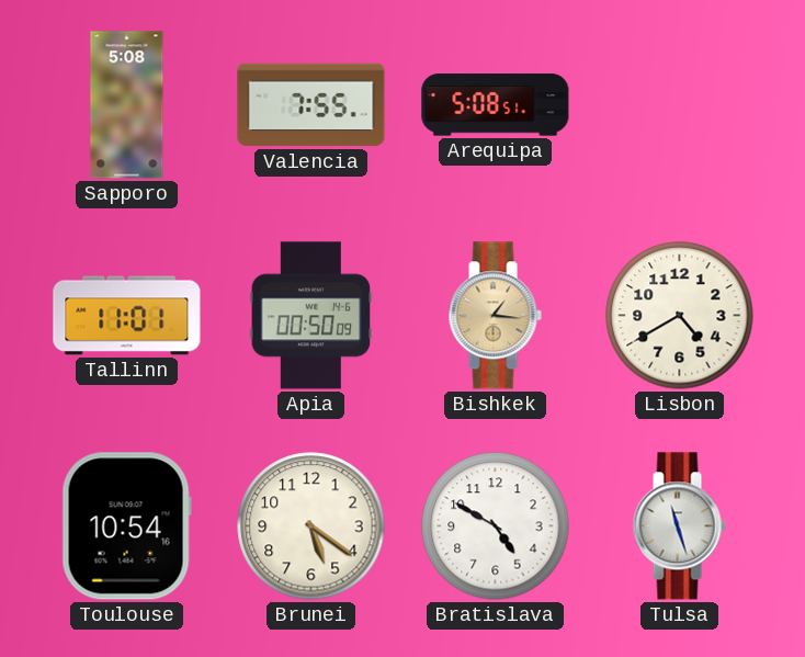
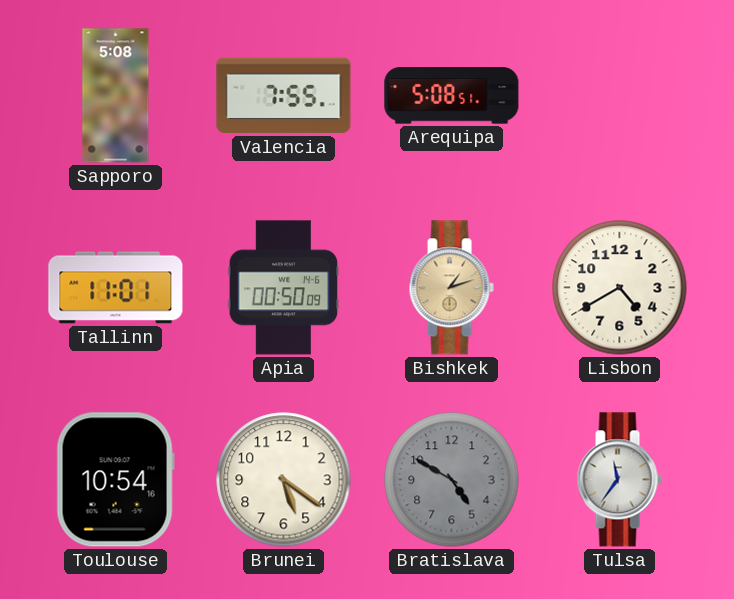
Bishkek: 1:16 -> 1:12
Bratislava dial: white -> grey
Tulsa: 11:27 -> 11:36
